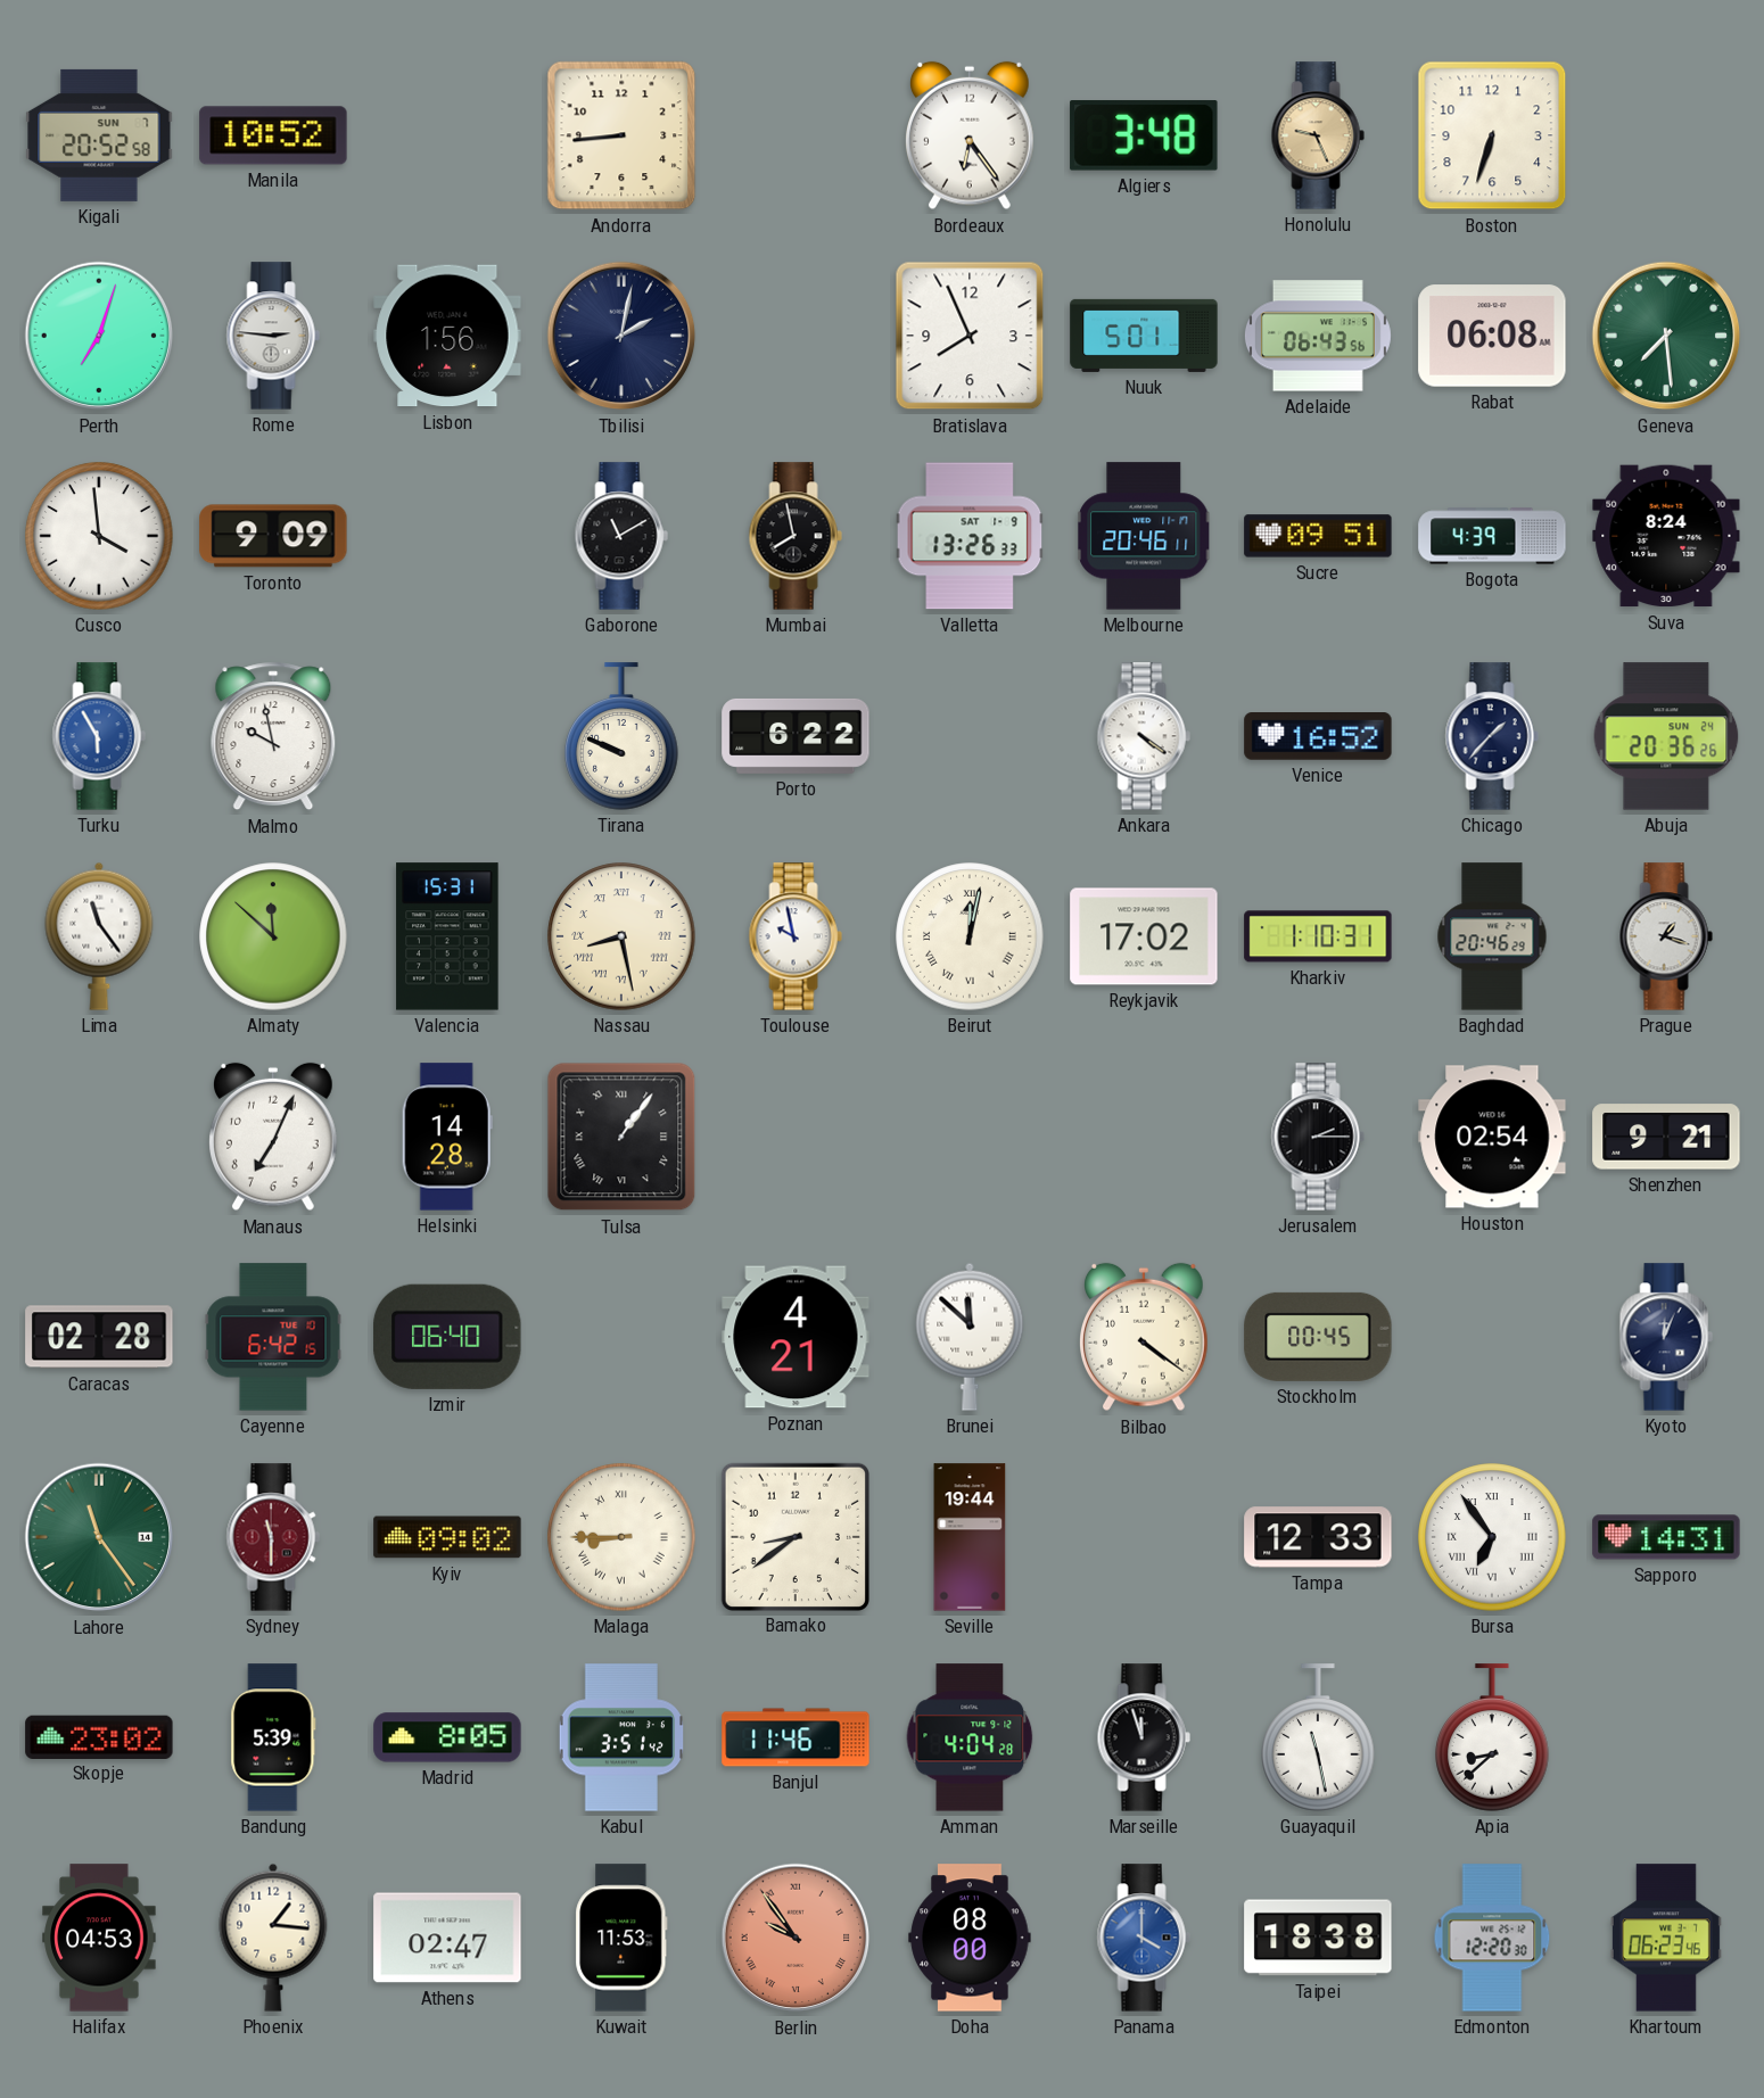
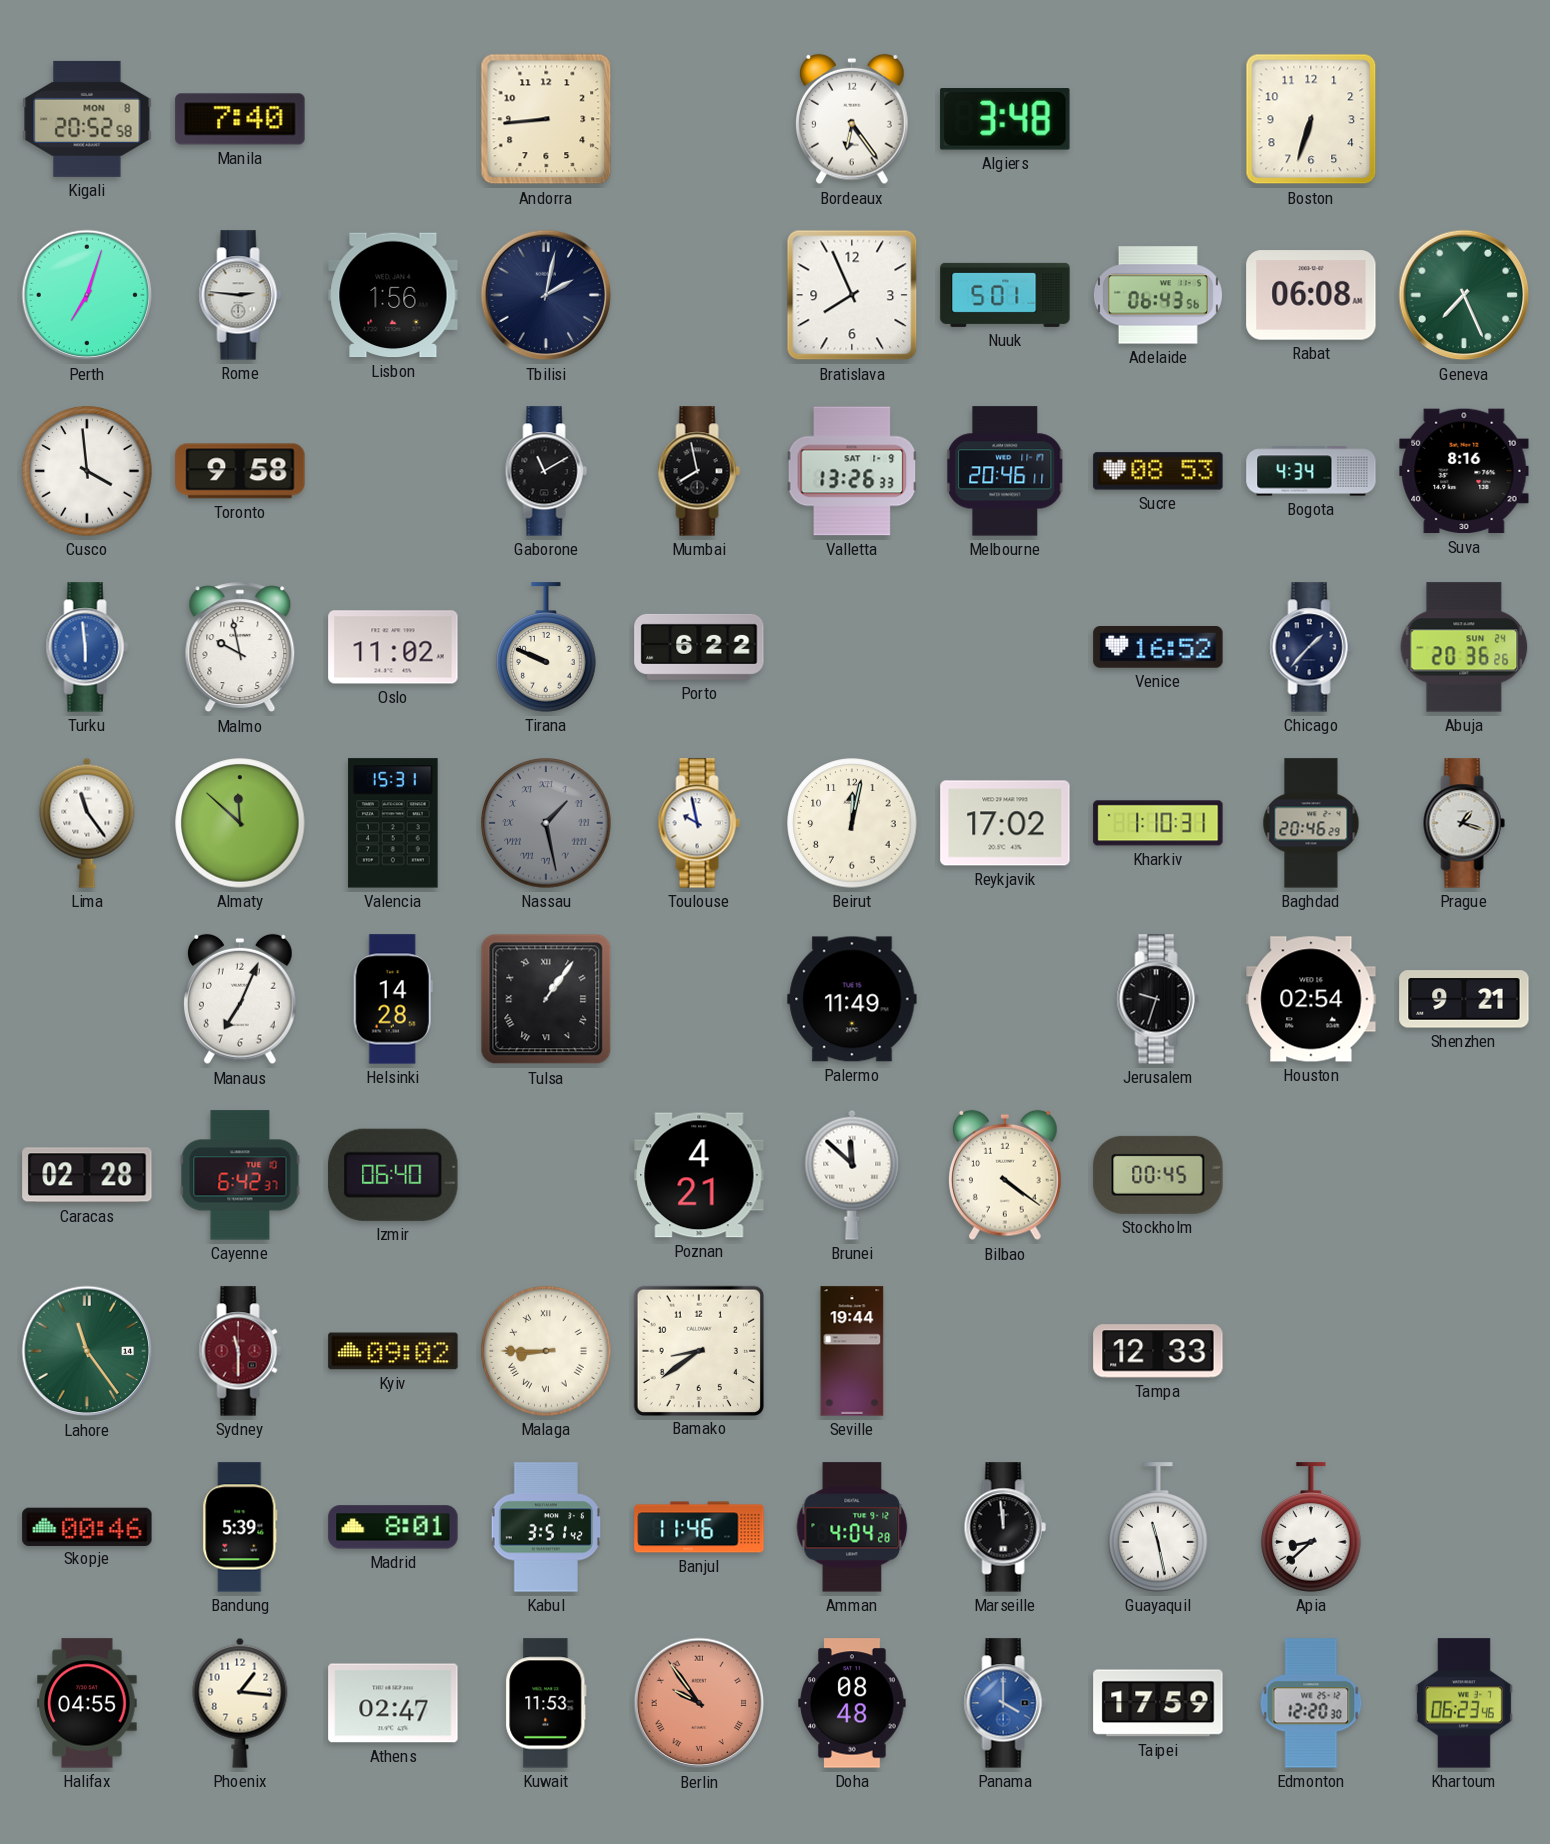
Kigali date: SUN 7 -> MON 8
Manila: 10:52 -> 7:40
Honolulu: 9:26 -> none
Geneva: 7:29 -> 7:26
Toronto: 9:09 -> 9:58
Sucre: 09:51 -> 08:53
Bogota: 4:39 -> 4:34
Suva: 8:24 -> 8:16
Turku: 5:55 -> 5:59
Oslo: none -> 11:02
Ankara: 4:21 -> none
Nassau: 8:28 -> 1:28
Nassau dial: cream -> grey
Beirut numerals: Roman -> Arabic
Palermo: none -> 11:49
Jerusalem: 2:15 -> 9:33
Cayenne: 6:42:15 -> 6:42:37
Kyoto: 12:04 -> none
Bursa: 6:54 -> none
Sapporo: 14:31 -> none
Skopje: 23:02 -> 00:46
Madrid: 8:05 -> 8:01
Marseille: 11:57 -> 11:59
Halifax: 04:53 -> 04:55
Doha: 08:00 -> 08:48
Taipei: 18:38 -> 17:59
